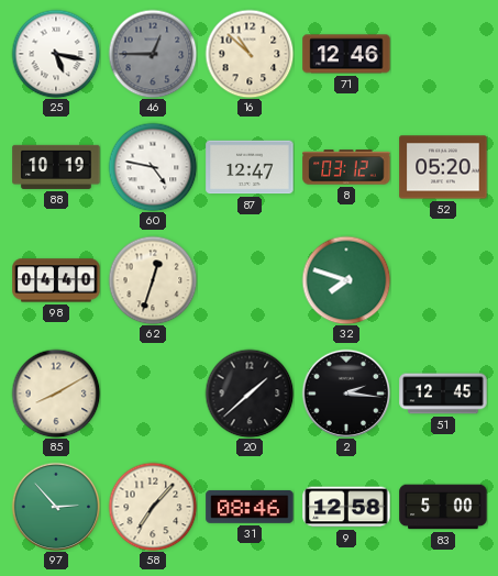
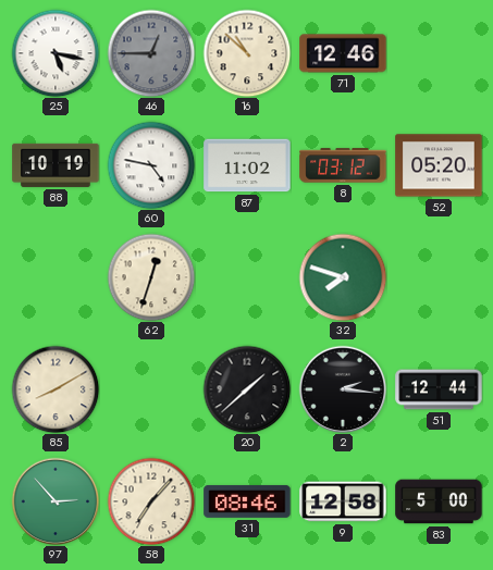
87: 12:47 -> 11:02
98: 04:40 -> none
51: 12:45 -> 12:44
